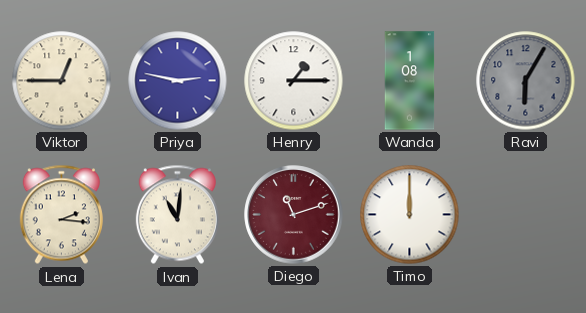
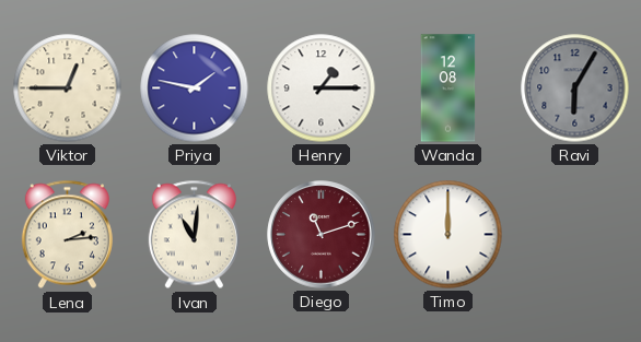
Priya: 2:47 -> 1:47
Wanda: 1:08 -> 12:08
Lena: 2:16 -> 2:14
